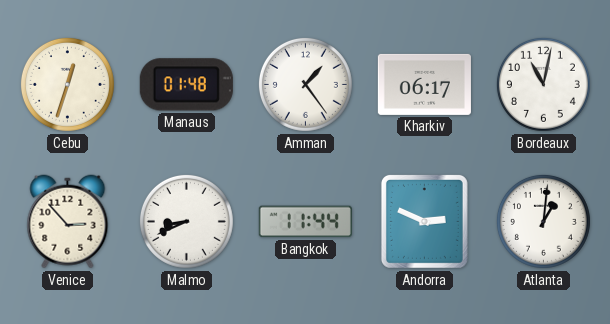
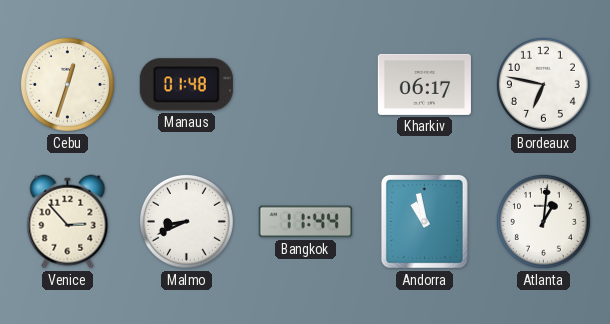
Amman: 1:24 -> none
Bordeaux: 11:02 -> 6:47
Andorra: 2:49 -> 10:58
